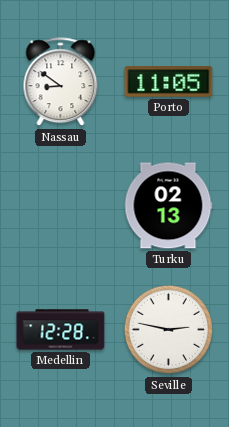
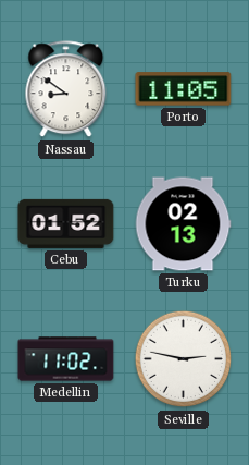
Cebu: none -> 01:52
Medellin: 12:28 -> 11:02
